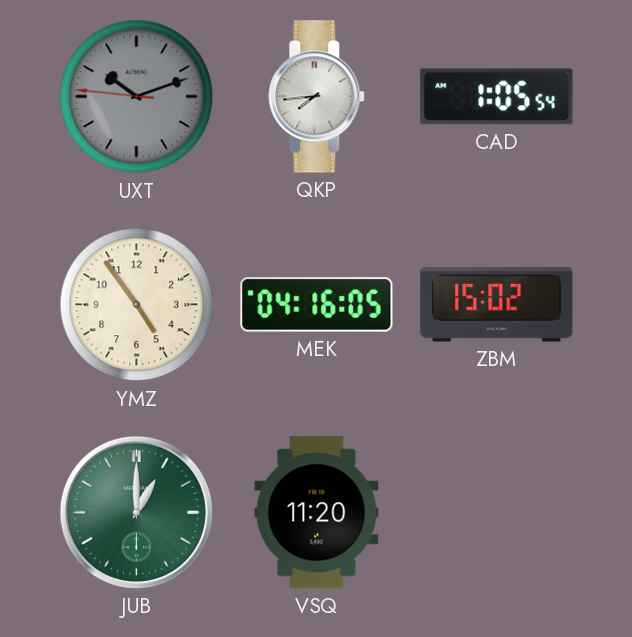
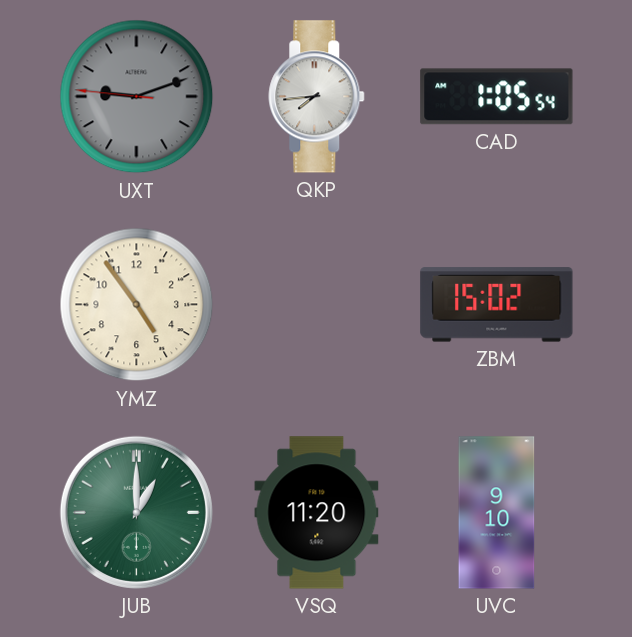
UXT: 10:11 -> 9:11
MEK: 04:16 -> none
UVC: none -> 9:10
